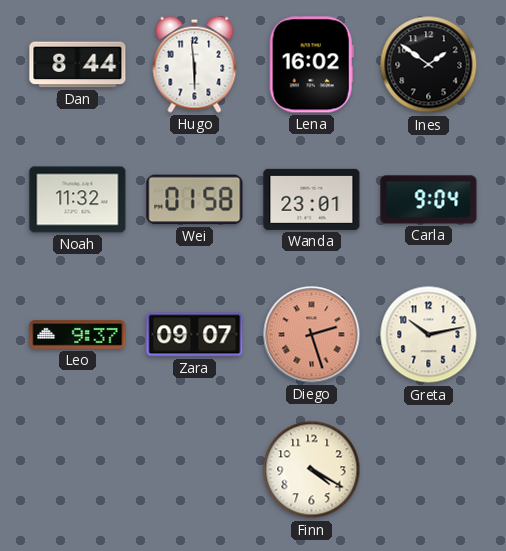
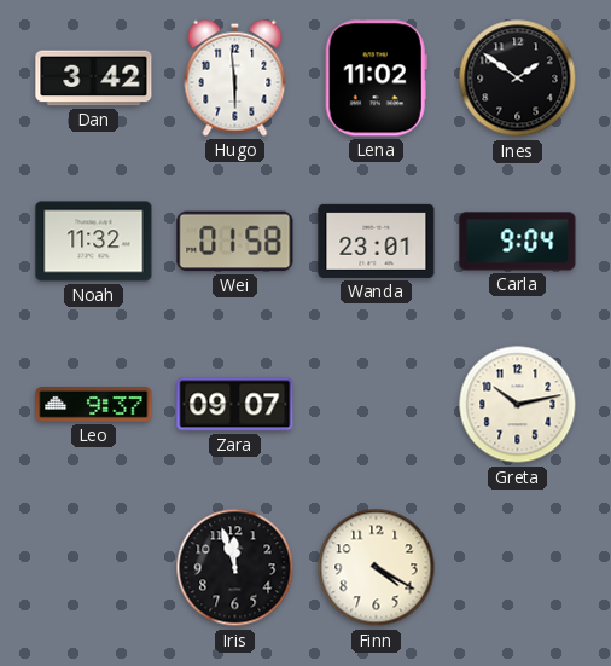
Dan: 8:44 -> 3:42
Lena: 16:02 -> 11:02
Diego: 2:27 -> none
Iris: none -> 11:57
